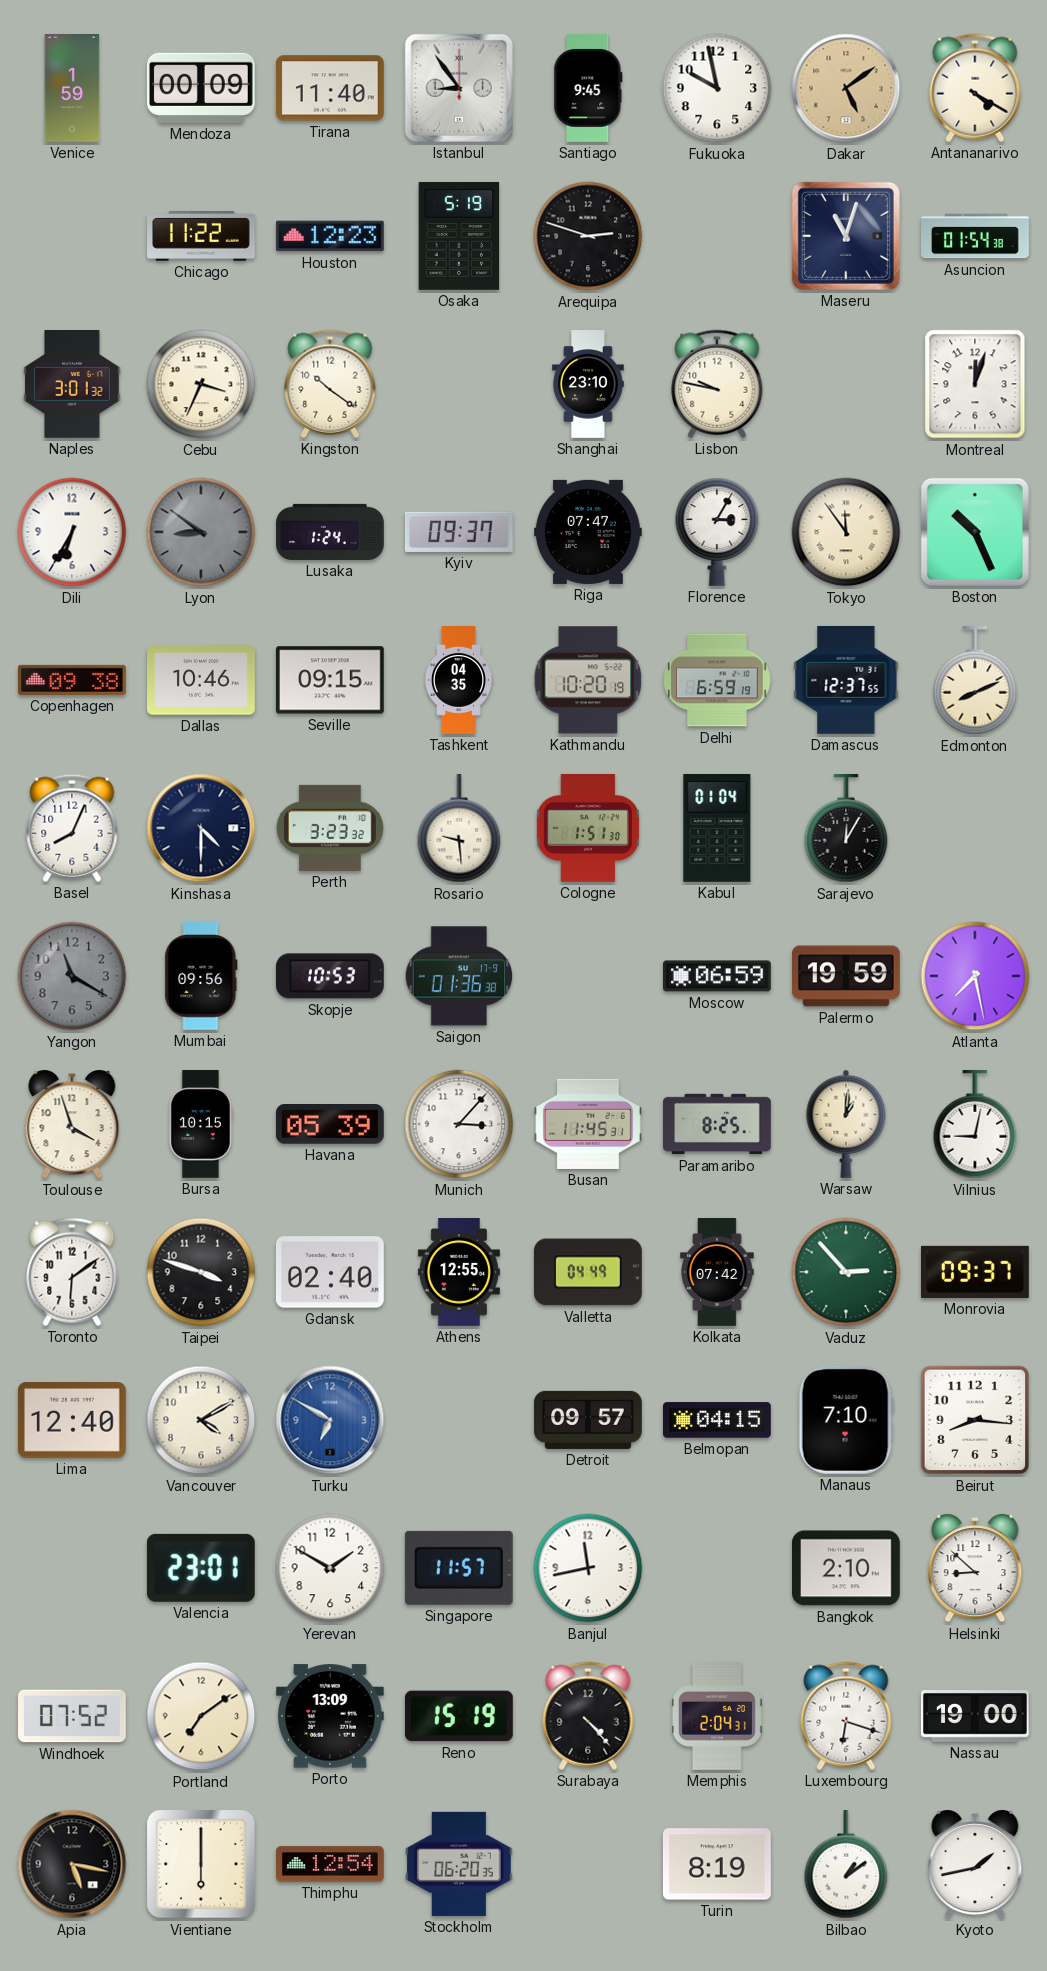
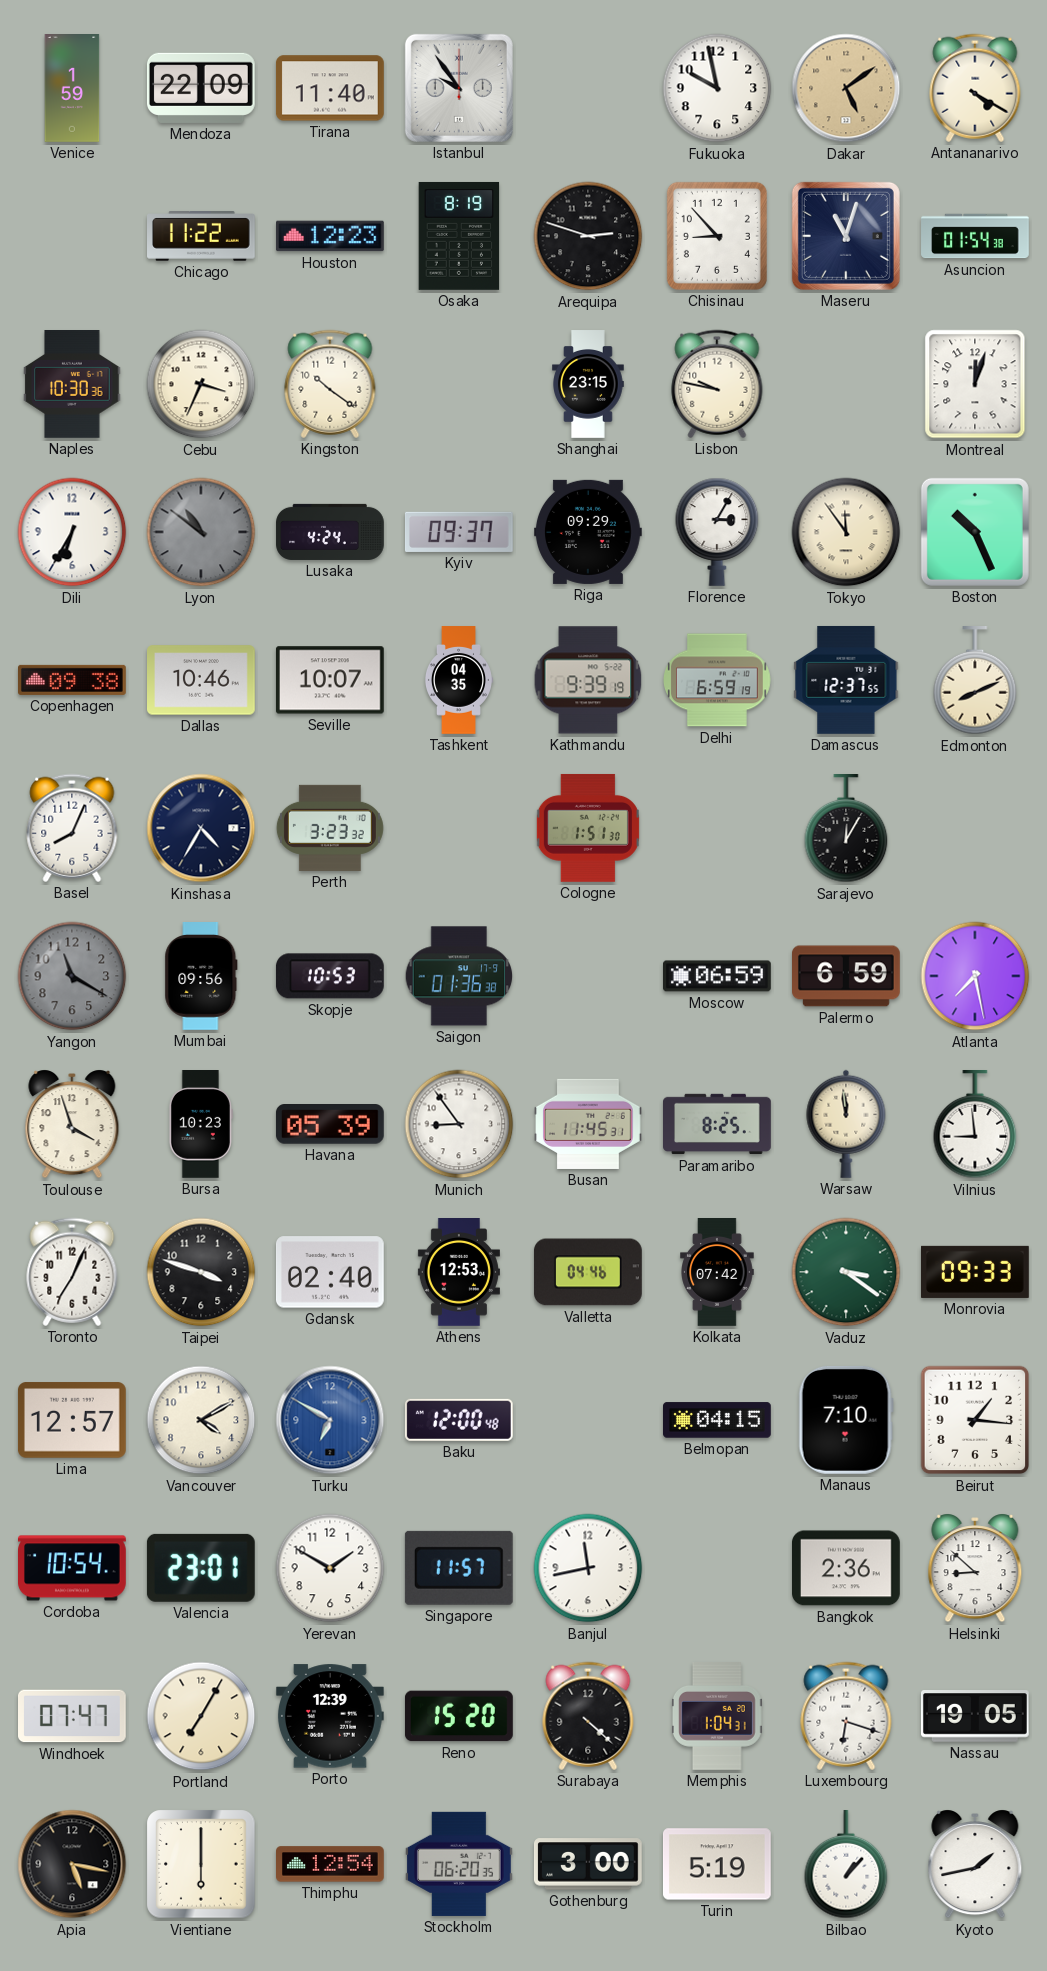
Mendoza: 00:09 -> 22:09
Istanbul: 8:54 -> 9:54
Santiago: 9:45 -> none
Osaka: 5:19 -> 8:19
Chisinau: none -> 8:53
Naples: 3:01 -> 10:30
Shanghai: 23:10 -> 23:15
Lyon: 8:51 -> 10:51
Lusaka: 1:24 -> 4:24
Riga: 07:47 -> 09:29
Seville: 09:15 -> 10:07
Kathmandu: 10:20 -> 9:39
Kinshasa: 4:30 -> 4:35
Rosario: 9:29 -> none
Kabul: 01:04 -> none
Palermo: 19:59 -> 6:59
Bursa: 10:15 -> 10:23
Munich: 3:07 -> 8:54
Warsaw: 1:01 -> 11:59
Vilnius: 9:02 -> 8:59
Toronto: 6:09 -> 7:04
Athens: 12:55 -> 12:53
Valletta: 04:49 -> 04:46
Vaduz: 2:53 -> 3:21
Monrovia: 09:37 -> 09:33
Lima: 12:40 -> 12:57
Baku: none -> 12:00
Detroit: 09:57 -> none
Beirut: 8:16 -> 1:16
Cordoba: none -> 10:54
Bangkok: 2:10 -> 2:36
Windhoek: 07:52 -> 07:47
Portland: 7:09 -> 7:05
Porto: 13:09 -> 12:39
Reno: 15:19 -> 15:20
Surabaya: 4:23 -> 4:22
Memphis: 2:04 -> 1:04
Nassau: 19:00 -> 19:05
Gothenburg: none -> 3:00
Turin: 8:19 -> 5:19
Bilbao: 1:09 -> 1:07
